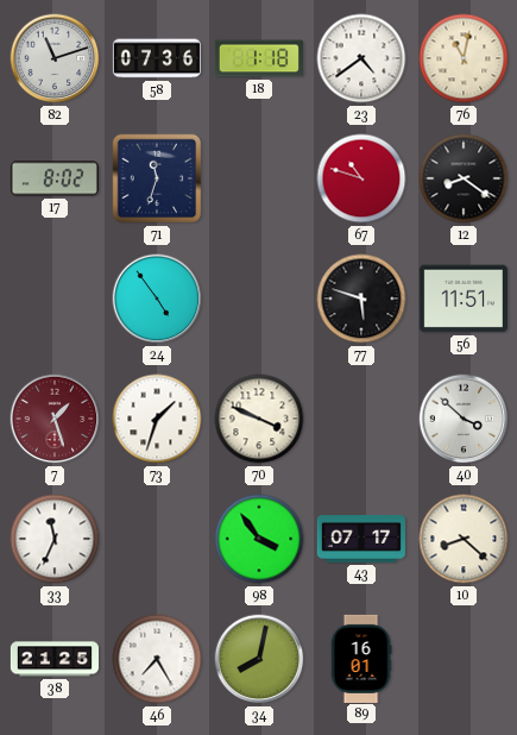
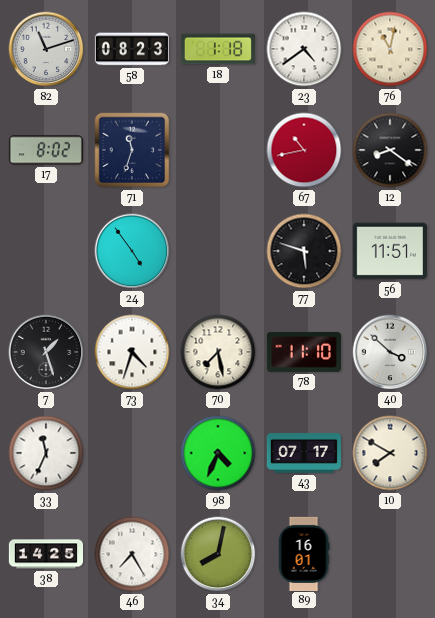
58: 07:36 -> 08:23
67: 10:48 -> 10:43
7 dial: burgundy -> black
73: 1:33 -> 4:33
70: 3:49 -> 7:28
78: none -> 11:10
98: 3:54 -> 4:34
10: 8:22 -> 7:50
38: 21:25 -> 14:25
